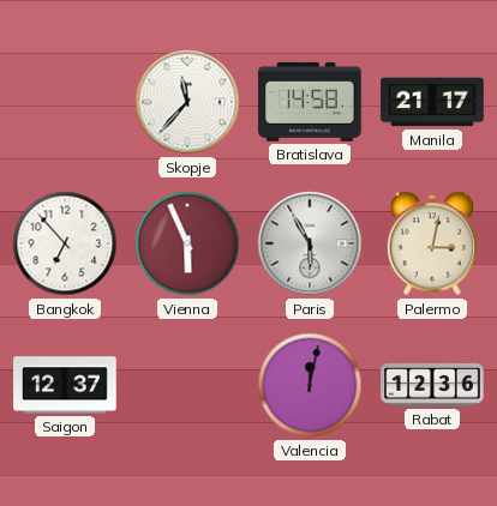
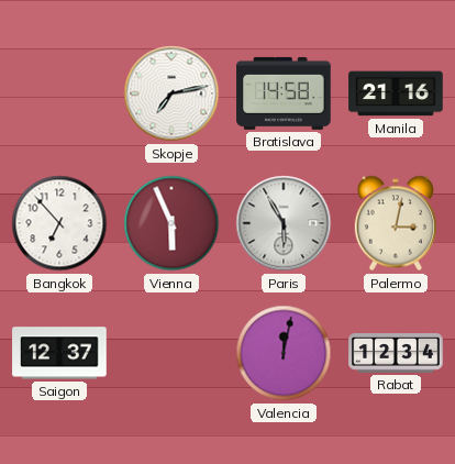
Skopje: 11:37 -> 7:13
Manila: 21:17 -> 21:16
Rabat: 12:36 -> 12:34
